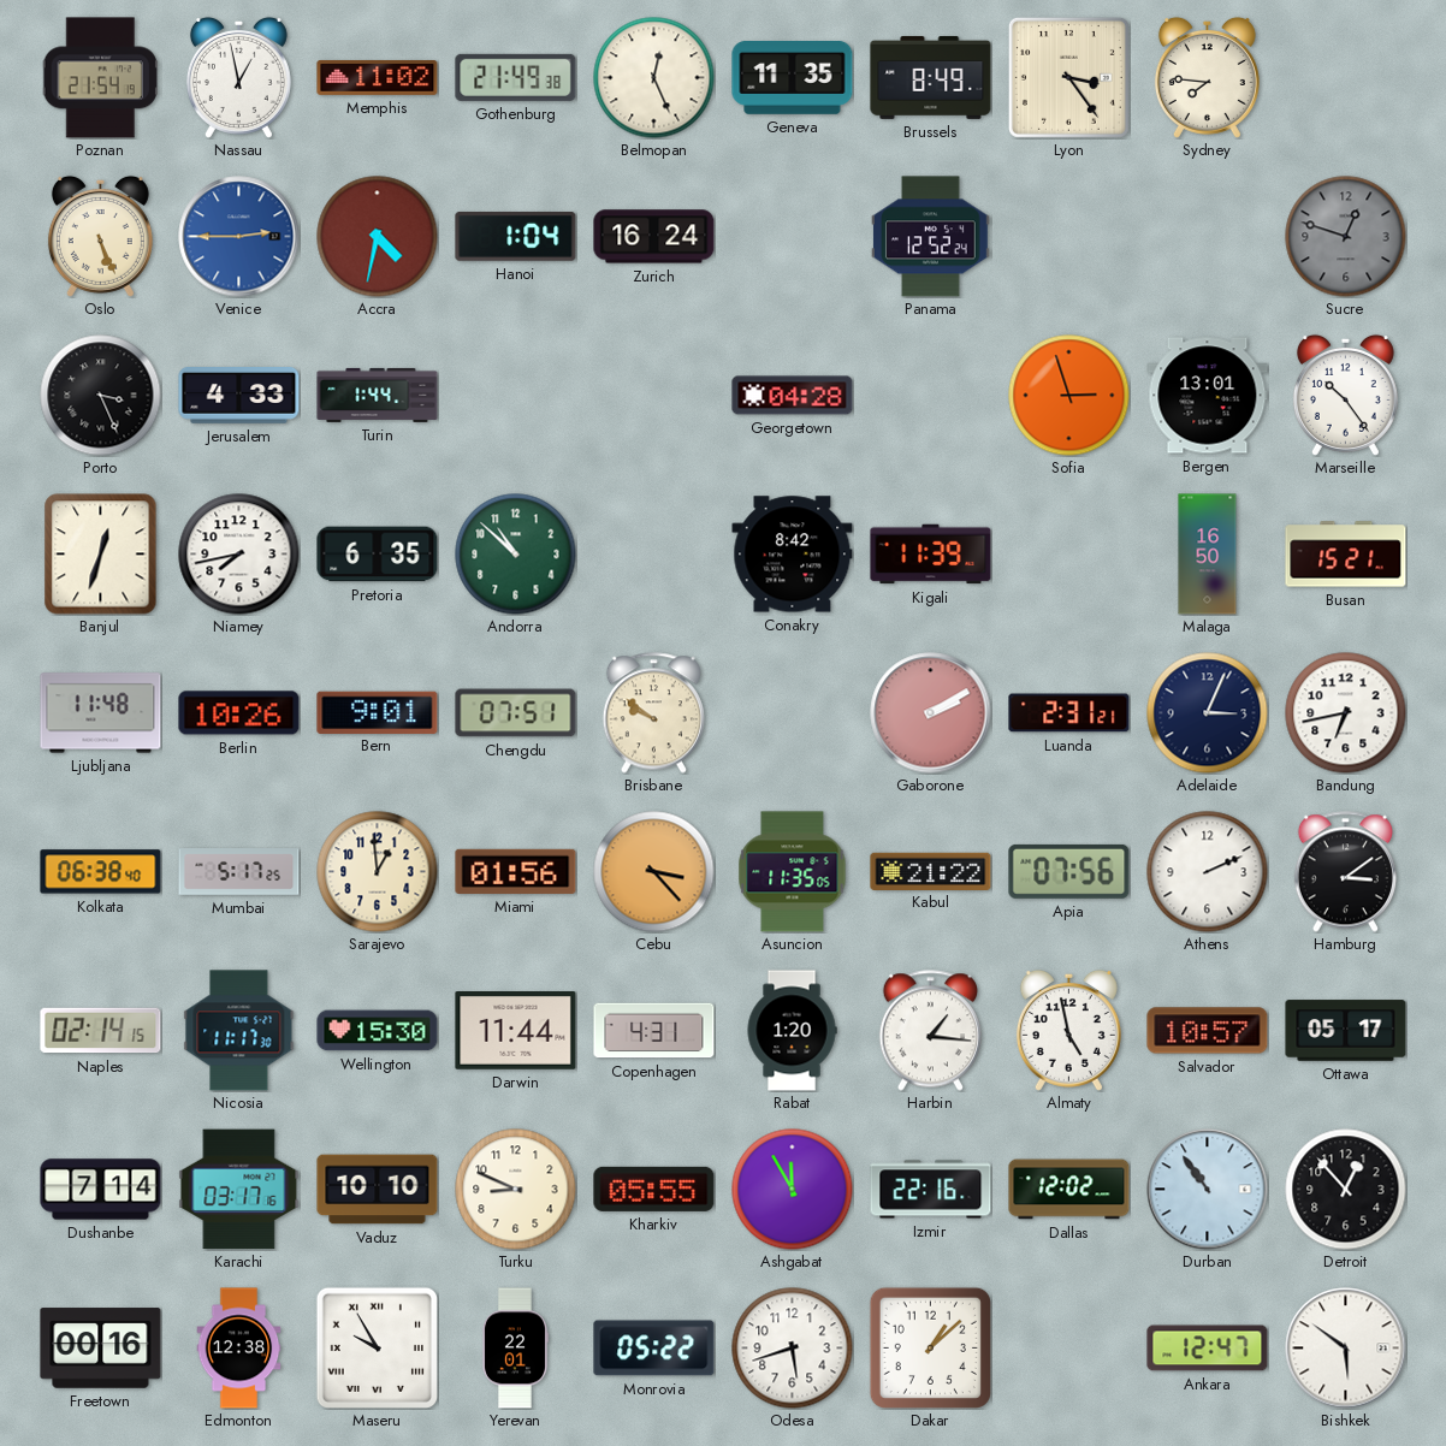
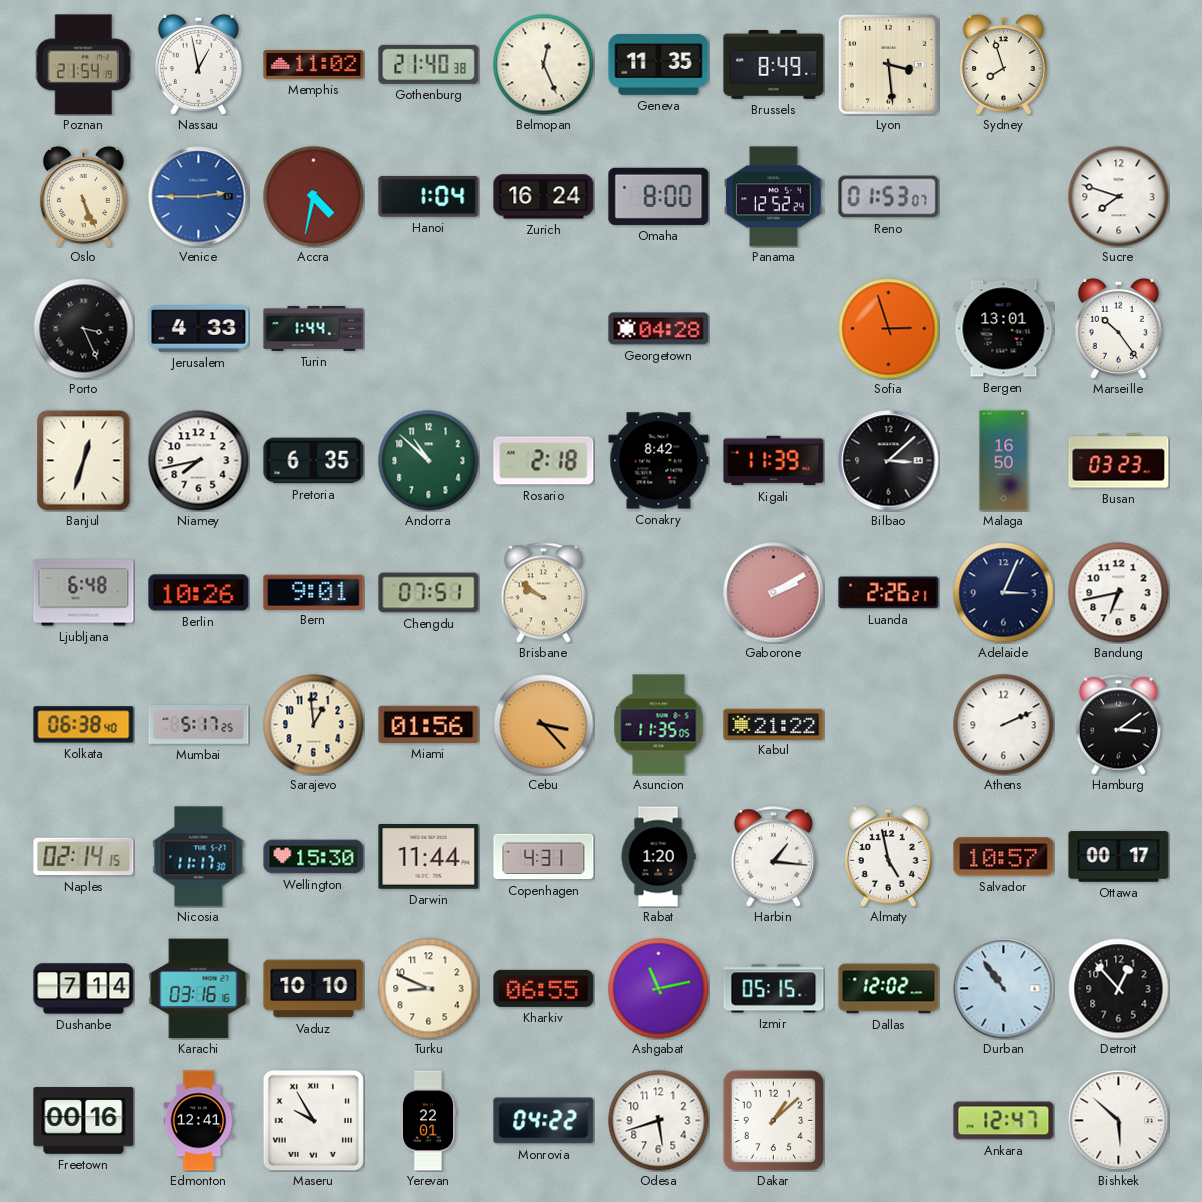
Gothenburg: 21:49 -> 21:40
Lyon: 3:24 -> 3:29
Sydney: 7:46 -> 7:57
Omaha: none -> 8:00
Reno: none -> 01:53
Sucre: 12:48 -> 7:48
Sucre dial: grey -> white
Rosario: none -> 2:18
Bilbao: none -> 3:08
Busan: 15:21 -> 03:23
Ljubljana: 11:48 -> 6:48
Luanda: 2:31 -> 2:26
Apia: 07:56 -> none
Ottawa: 05:17 -> 00:17
Karachi: 03:17 -> 03:16
Kharkiv: 05:55 -> 06:55
Ashgabat: 11:55 -> 11:13
Izmir: 22:16 -> 05:15
Edmonton: 12:38 -> 12:41
Monrovia: 05:22 -> 04:22
Bishkek: 5:51 -> 5:52
